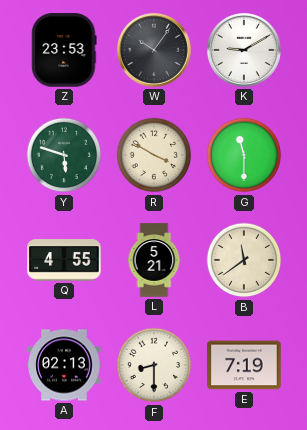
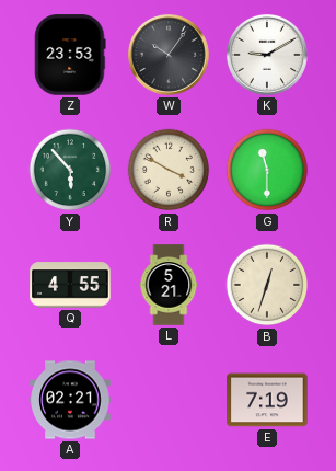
Y: 5:48 -> 5:53
B: 11:39 -> 12:33
A: 02:13 -> 02:21
F: 8:30 -> none
